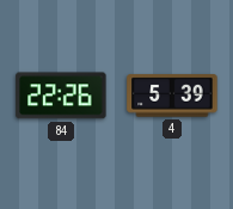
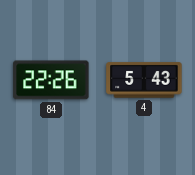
4: 5:39 -> 5:43
